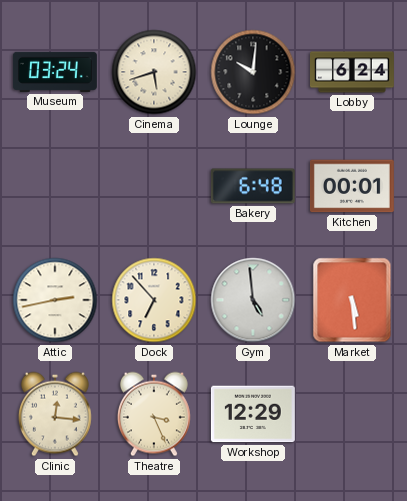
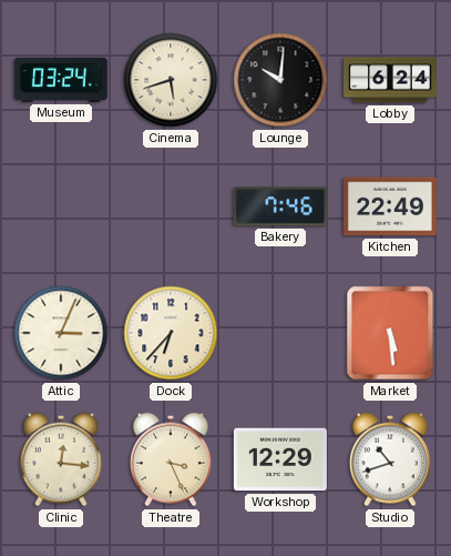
Bakery: 6:48 -> 7:46
Kitchen: 00:01 -> 22:49
Attic: 2:43 -> 3:04
Dock: 6:53 -> 6:37
Gym: 4:59 -> none
Studio: none -> 10:42
